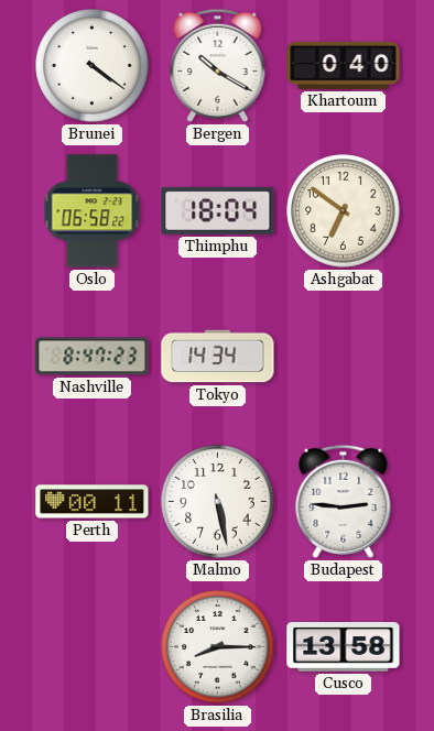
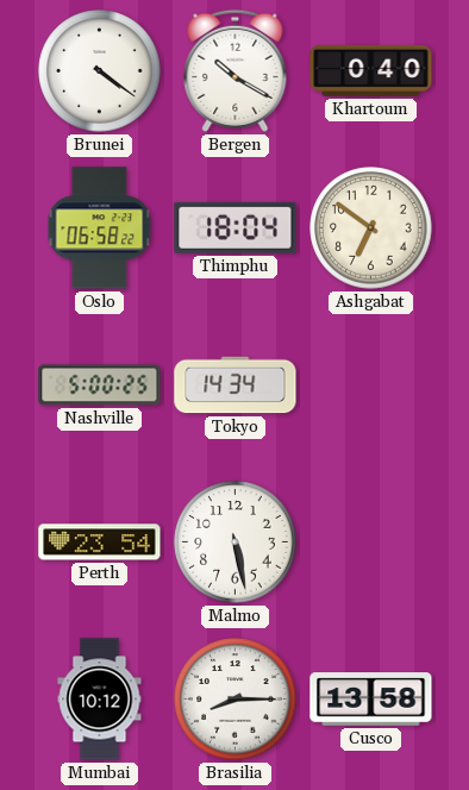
Nashville: 8:47 -> 5:00
Perth: 00:11 -> 23:54
Budapest: 2:46 -> none
Mumbai: none -> 10:12
